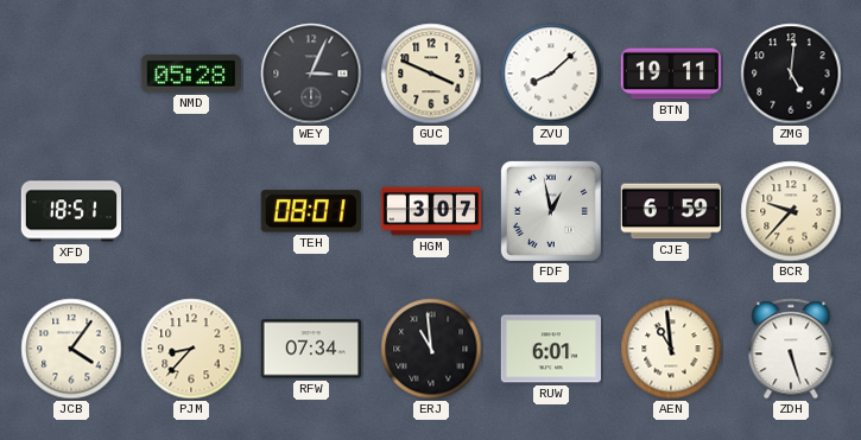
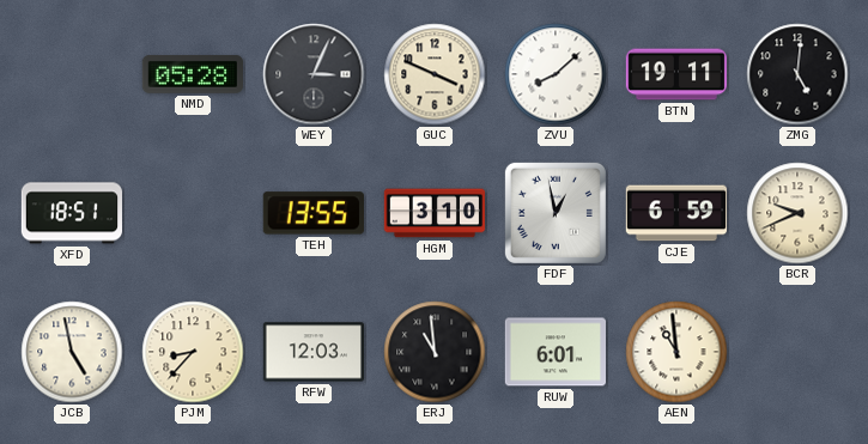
TEH: 08:01 -> 13:55
HGM: 3:07 -> 3:10
BCR: 9:37 -> 9:41
JCB: 4:06 -> 4:58
RFW: 07:34 -> 12:03
ZDH: 5:27 -> none
